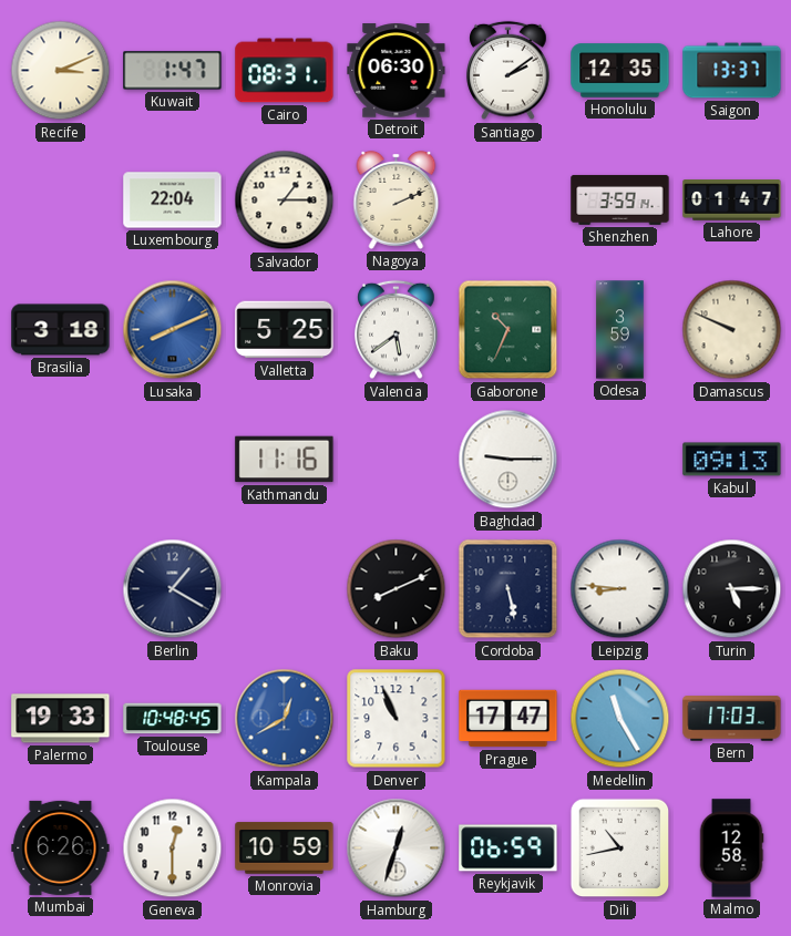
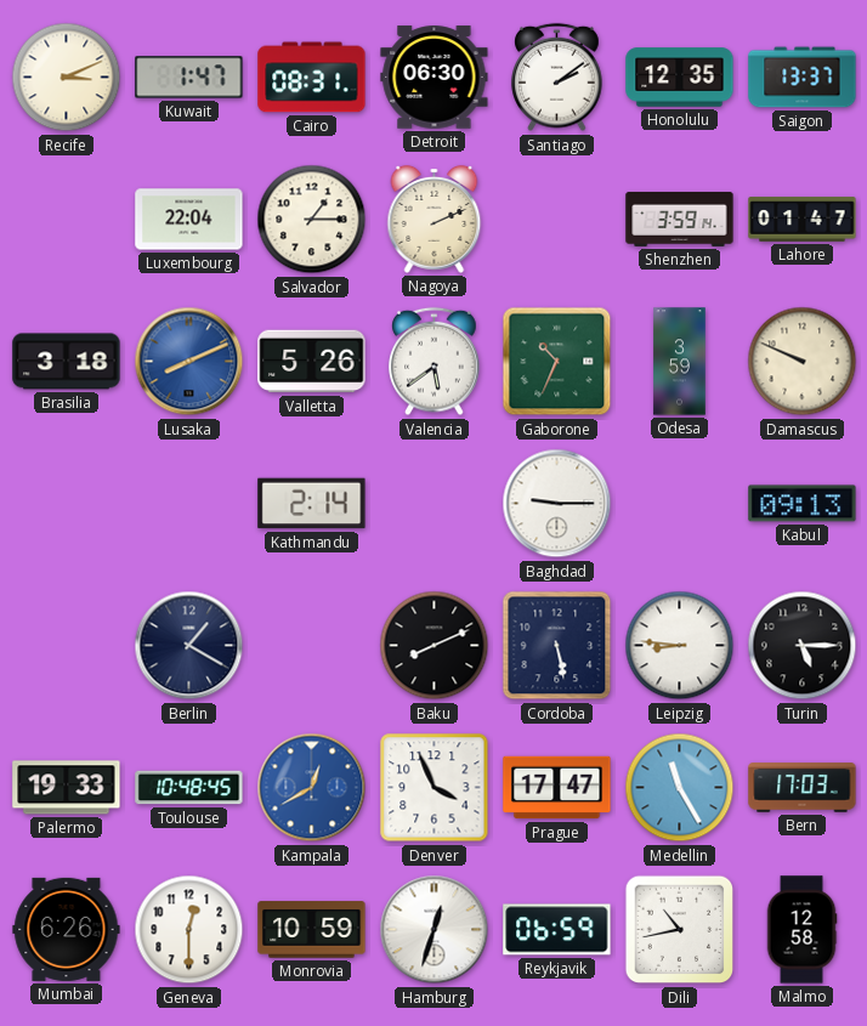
Valletta: 5:25 -> 5:26
Kathmandu: 11:16 -> 2:14
Denver: 10:56 -> 3:56
